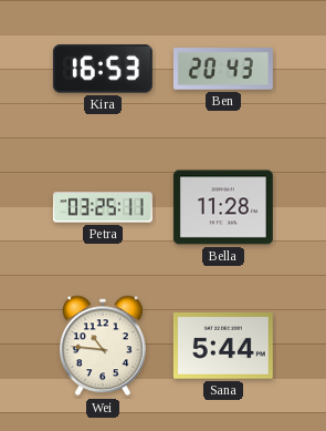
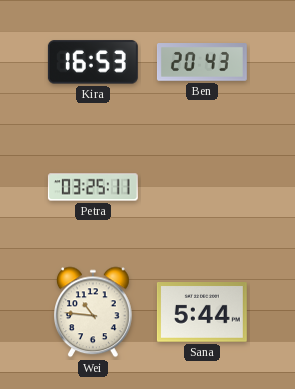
Bella: 11:28 -> none
